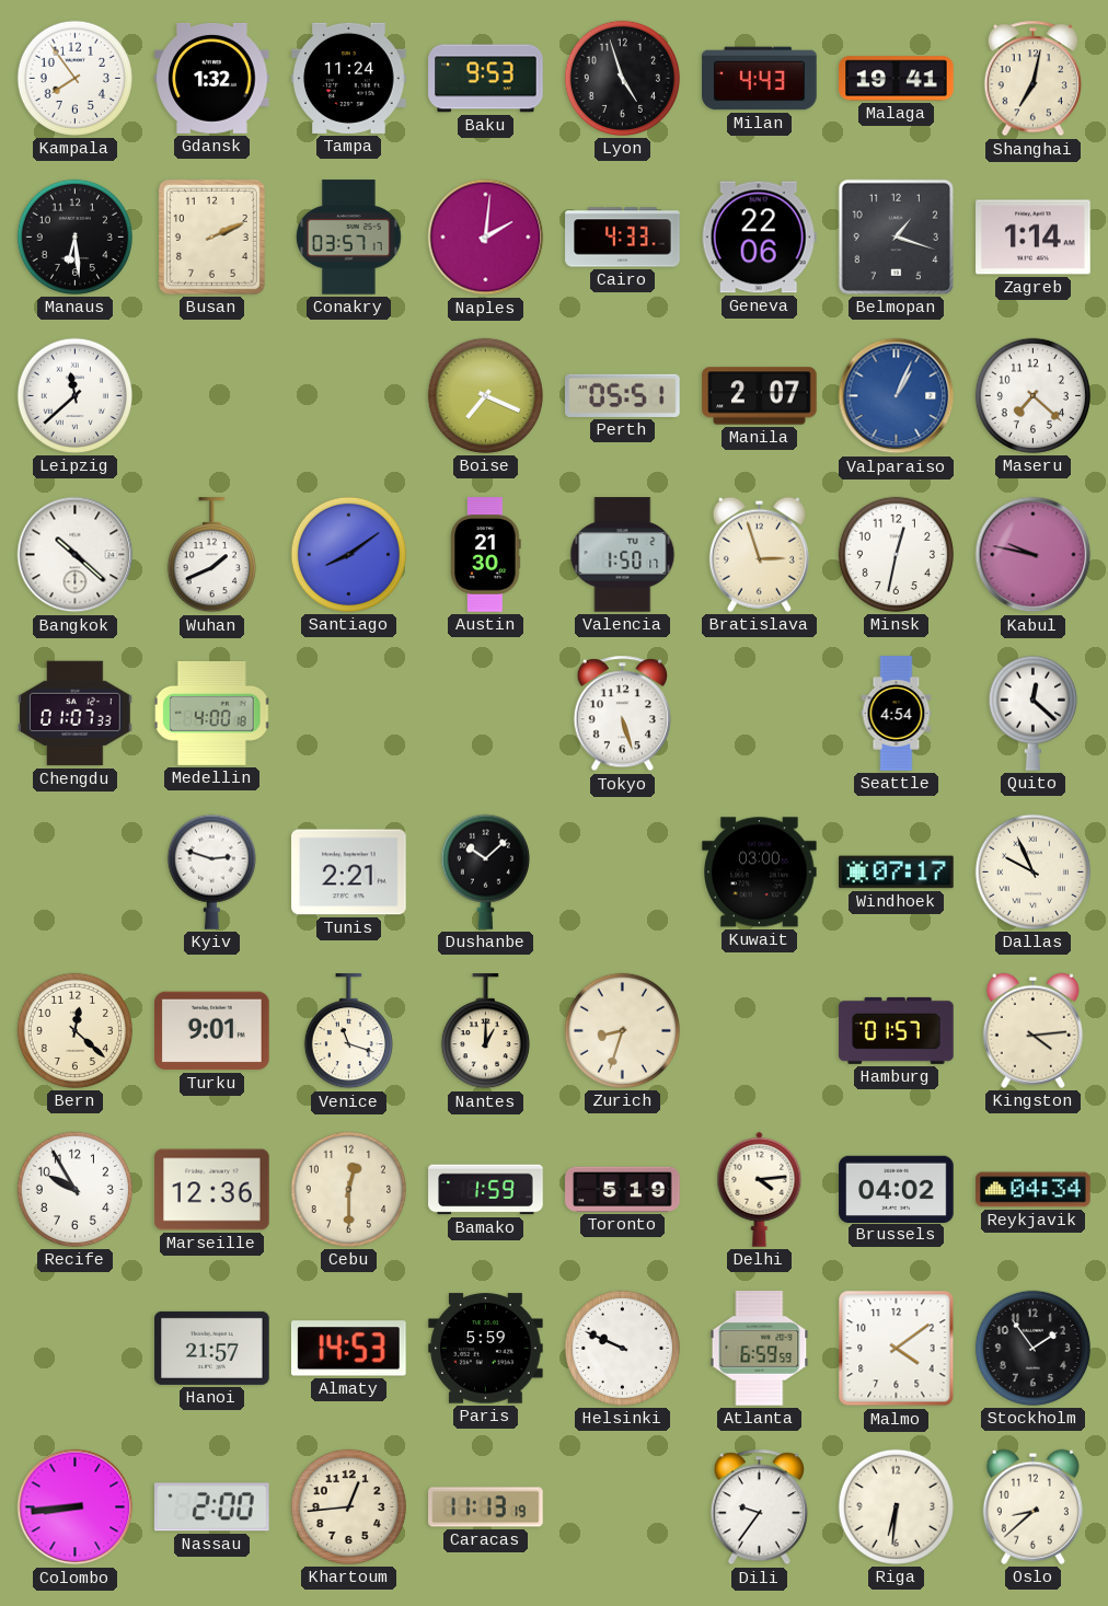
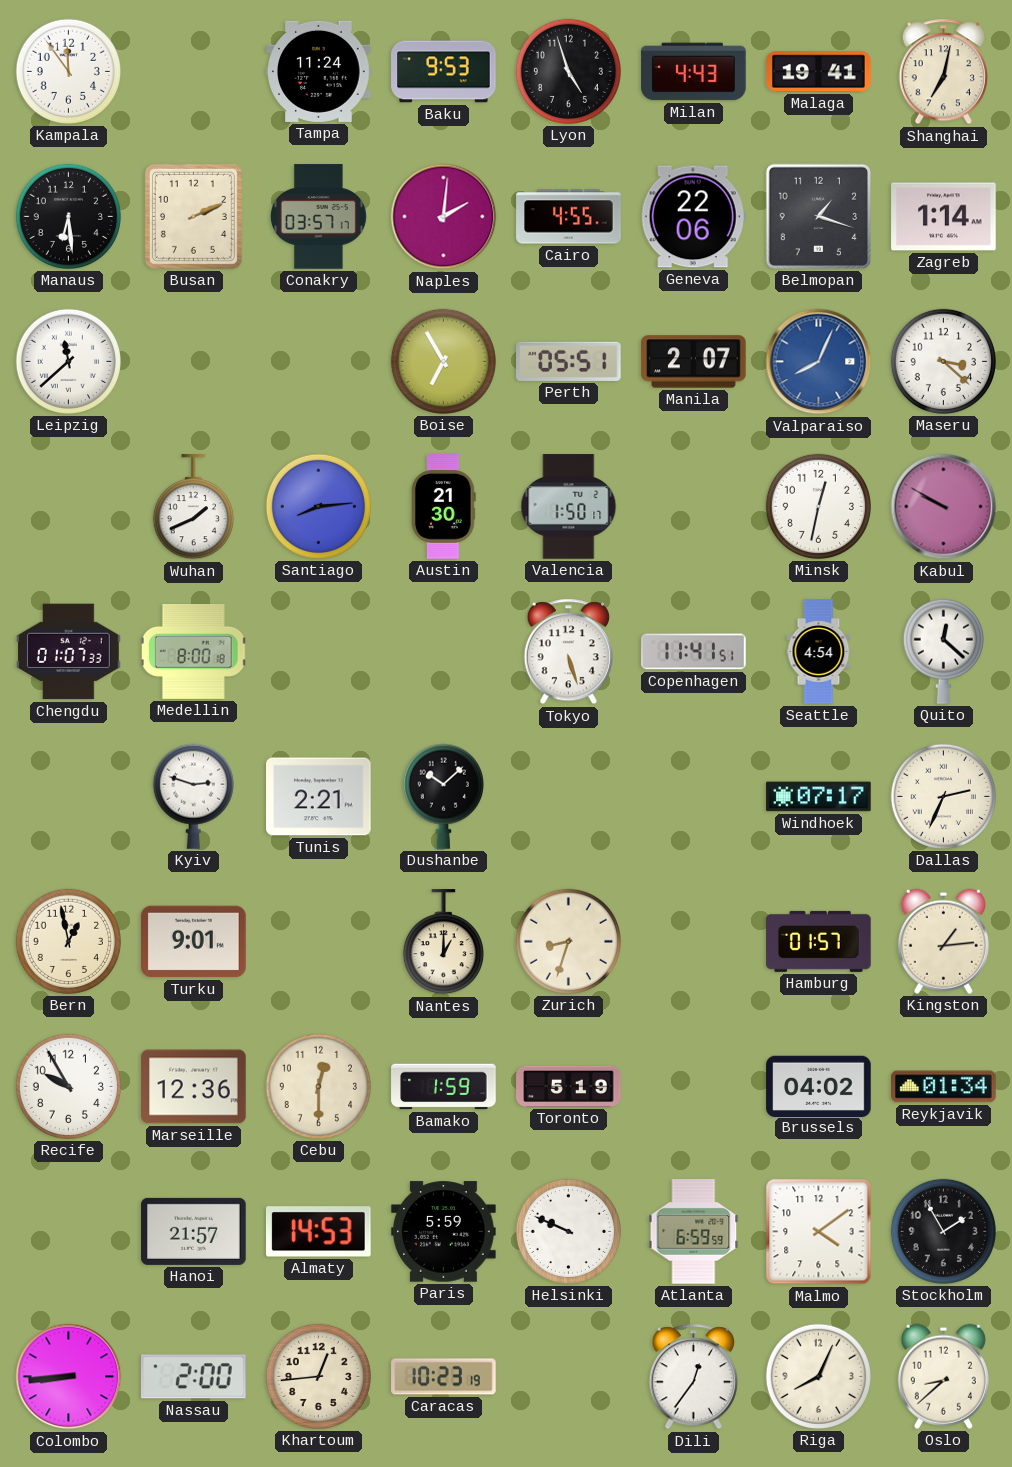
Kampala: 7:54 -> 11:54
Gdansk: 1:32 -> none
Cairo: 4:33 -> 4:55
Boise: 7:19 -> 6:55
Valparaiso: 1:04 -> 8:04
Maseru: 7:22 -> 3:22
Bangkok: 10:22 -> none
Santiago: 8:09 -> 8:14
Bratislava: 2:57 -> none
Kabul: 9:47 -> 9:50
Medellin: 4:00 -> 8:00
Copenhagen: none -> 11:41
Kuwait: 03:00 -> none
Dallas: 9:56 -> 2:34
Bern: 12:22 -> 12:58
Venice: 11:18 -> none
Kingston: 4:14 -> 1:14
Delhi: 4:14 -> none
Reykjavik: 04:34 -> 01:34
Stockholm: 1:54 -> 1:55
Caracas: 11:13 -> 10:23
Dili: 9:36 -> 12:36
Riga: 6:31 -> 8:04
